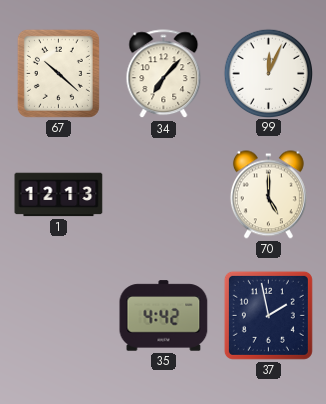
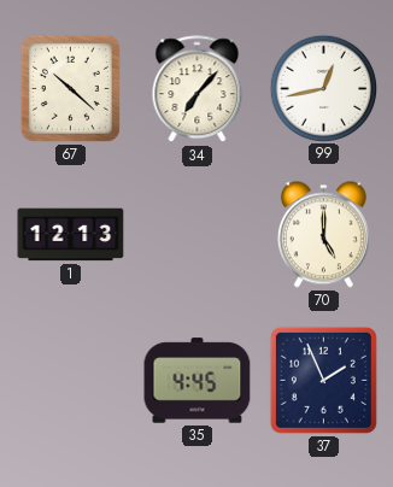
99: 12:04 -> 12:43
35: 4:42 -> 4:45
37: 1:58 -> 1:56
